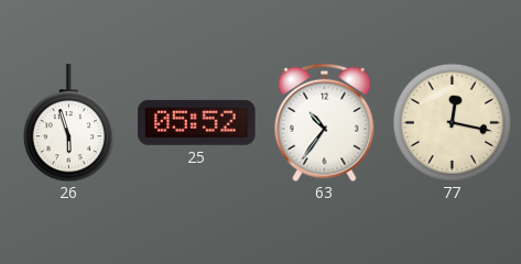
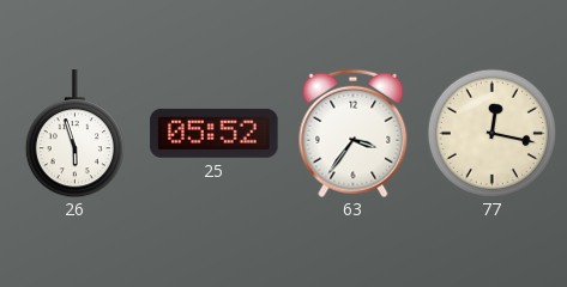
63: 10:36 -> 3:36
